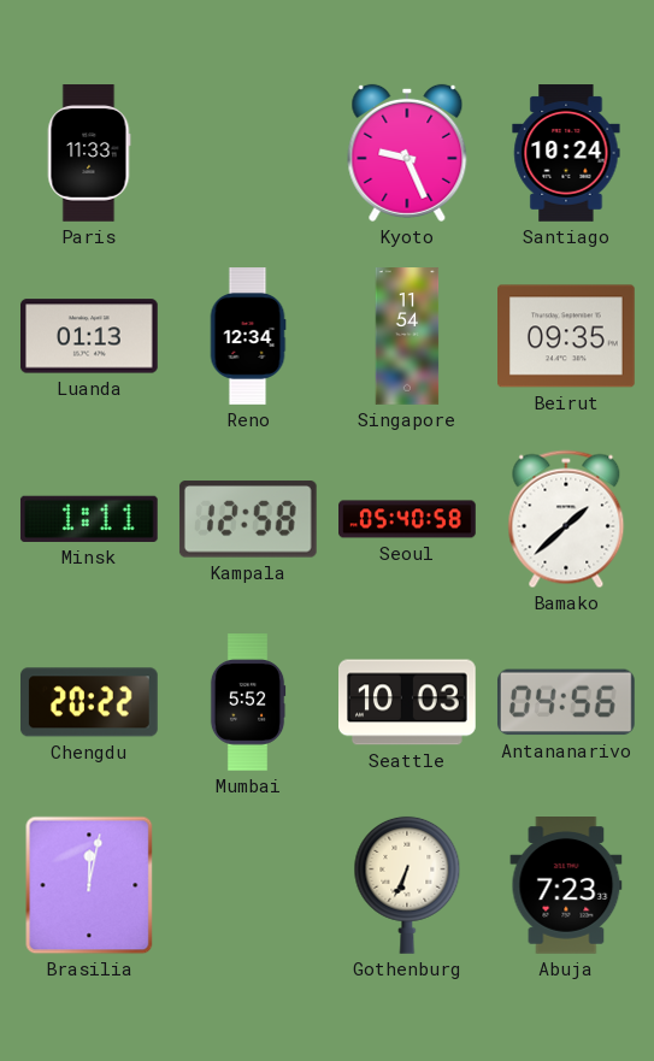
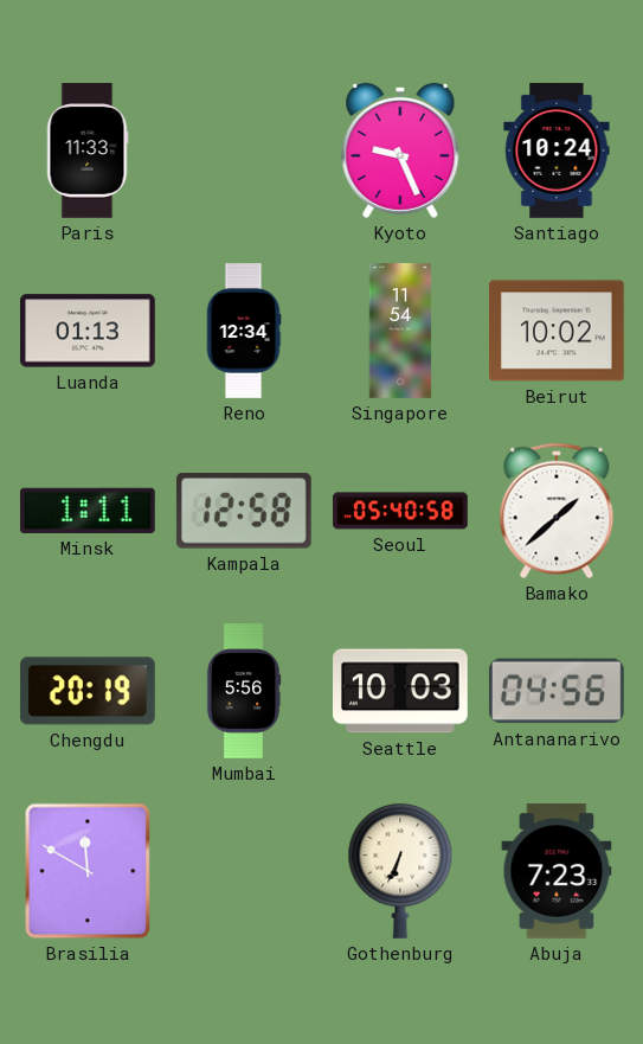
Beirut: 09:35 -> 10:02
Chengdu: 20:22 -> 20:19
Mumbai: 5:52 -> 5:56
Brasilia: 12:02 -> 11:50
